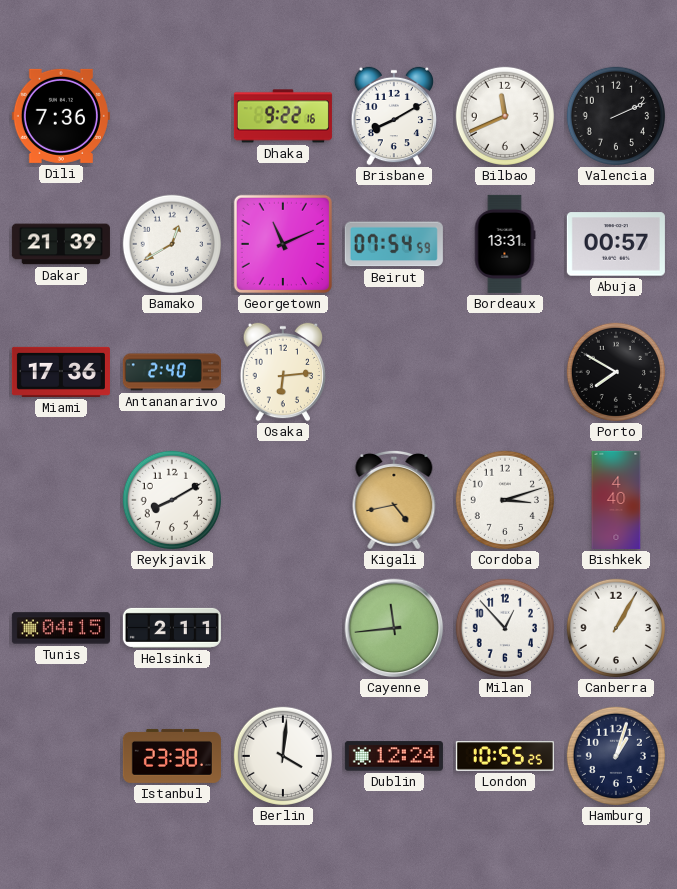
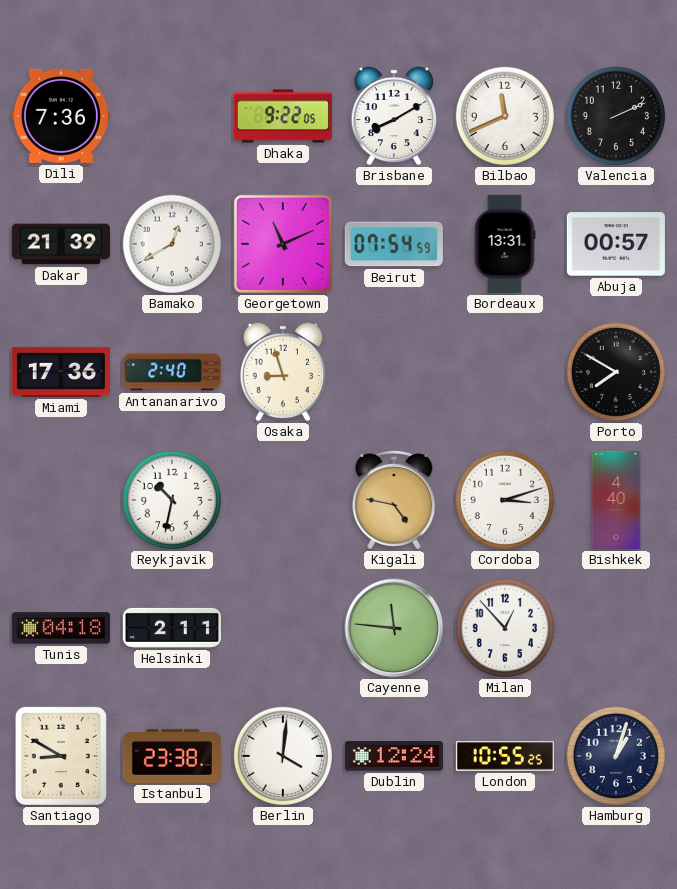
Dhaka: 9:22:16 -> 9:22:05
Osaka: 6:14 -> 8:57
Reykjavik: 8:10 -> 10:32
Kigali: 4:43 -> 4:47
Tunis: 04:15 -> 04:18
Cayenne: 11:44 -> 11:46
Canberra: 1:05 -> none
Santiago: none -> 8:50
